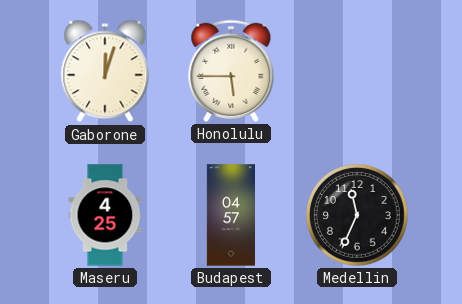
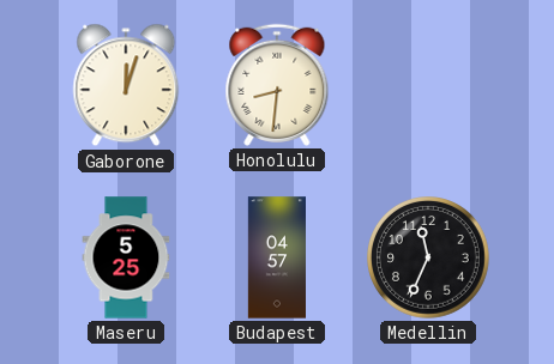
Honolulu: 5:45 -> 8:31
Maseru: 4:25 -> 5:25
